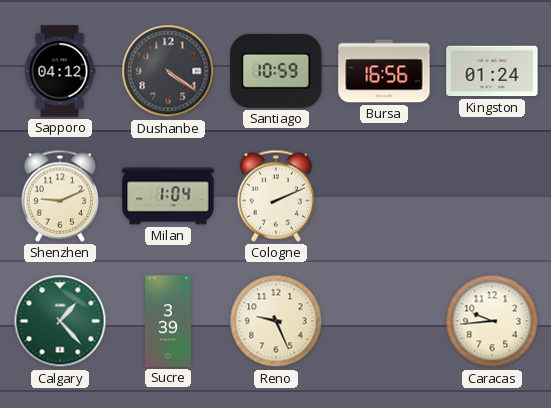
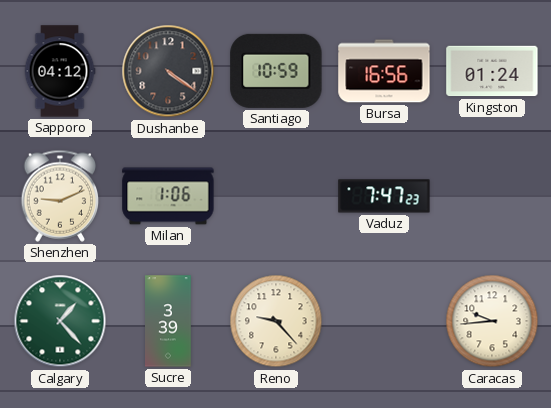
Milan: 1:04 -> 1:06
Cologne: 2:11 -> none
Vaduz: none -> 7:47
Reno: 9:26 -> 9:23
